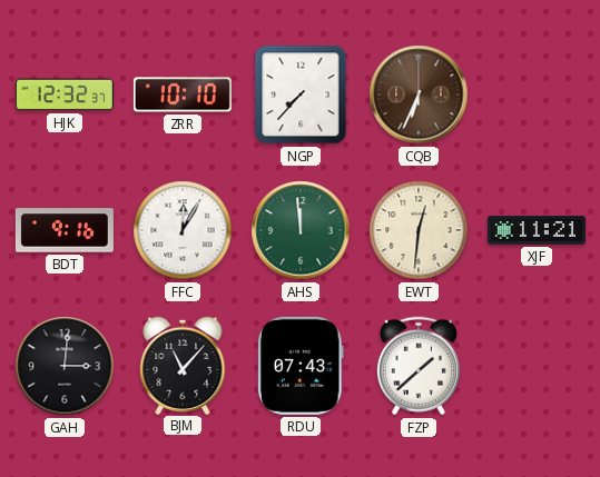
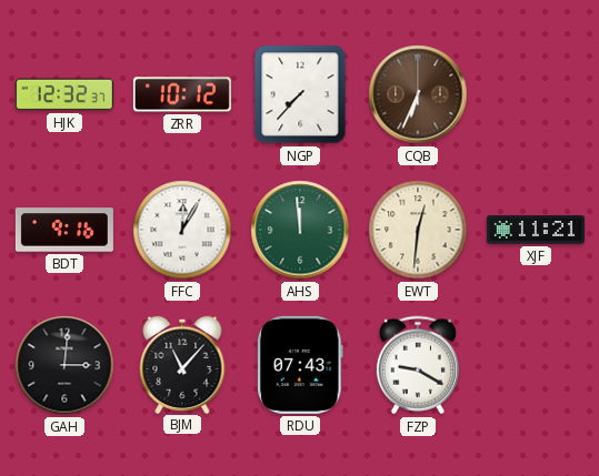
ZRR: 10:10 -> 10:12
FZP: 1:38 -> 9:20
